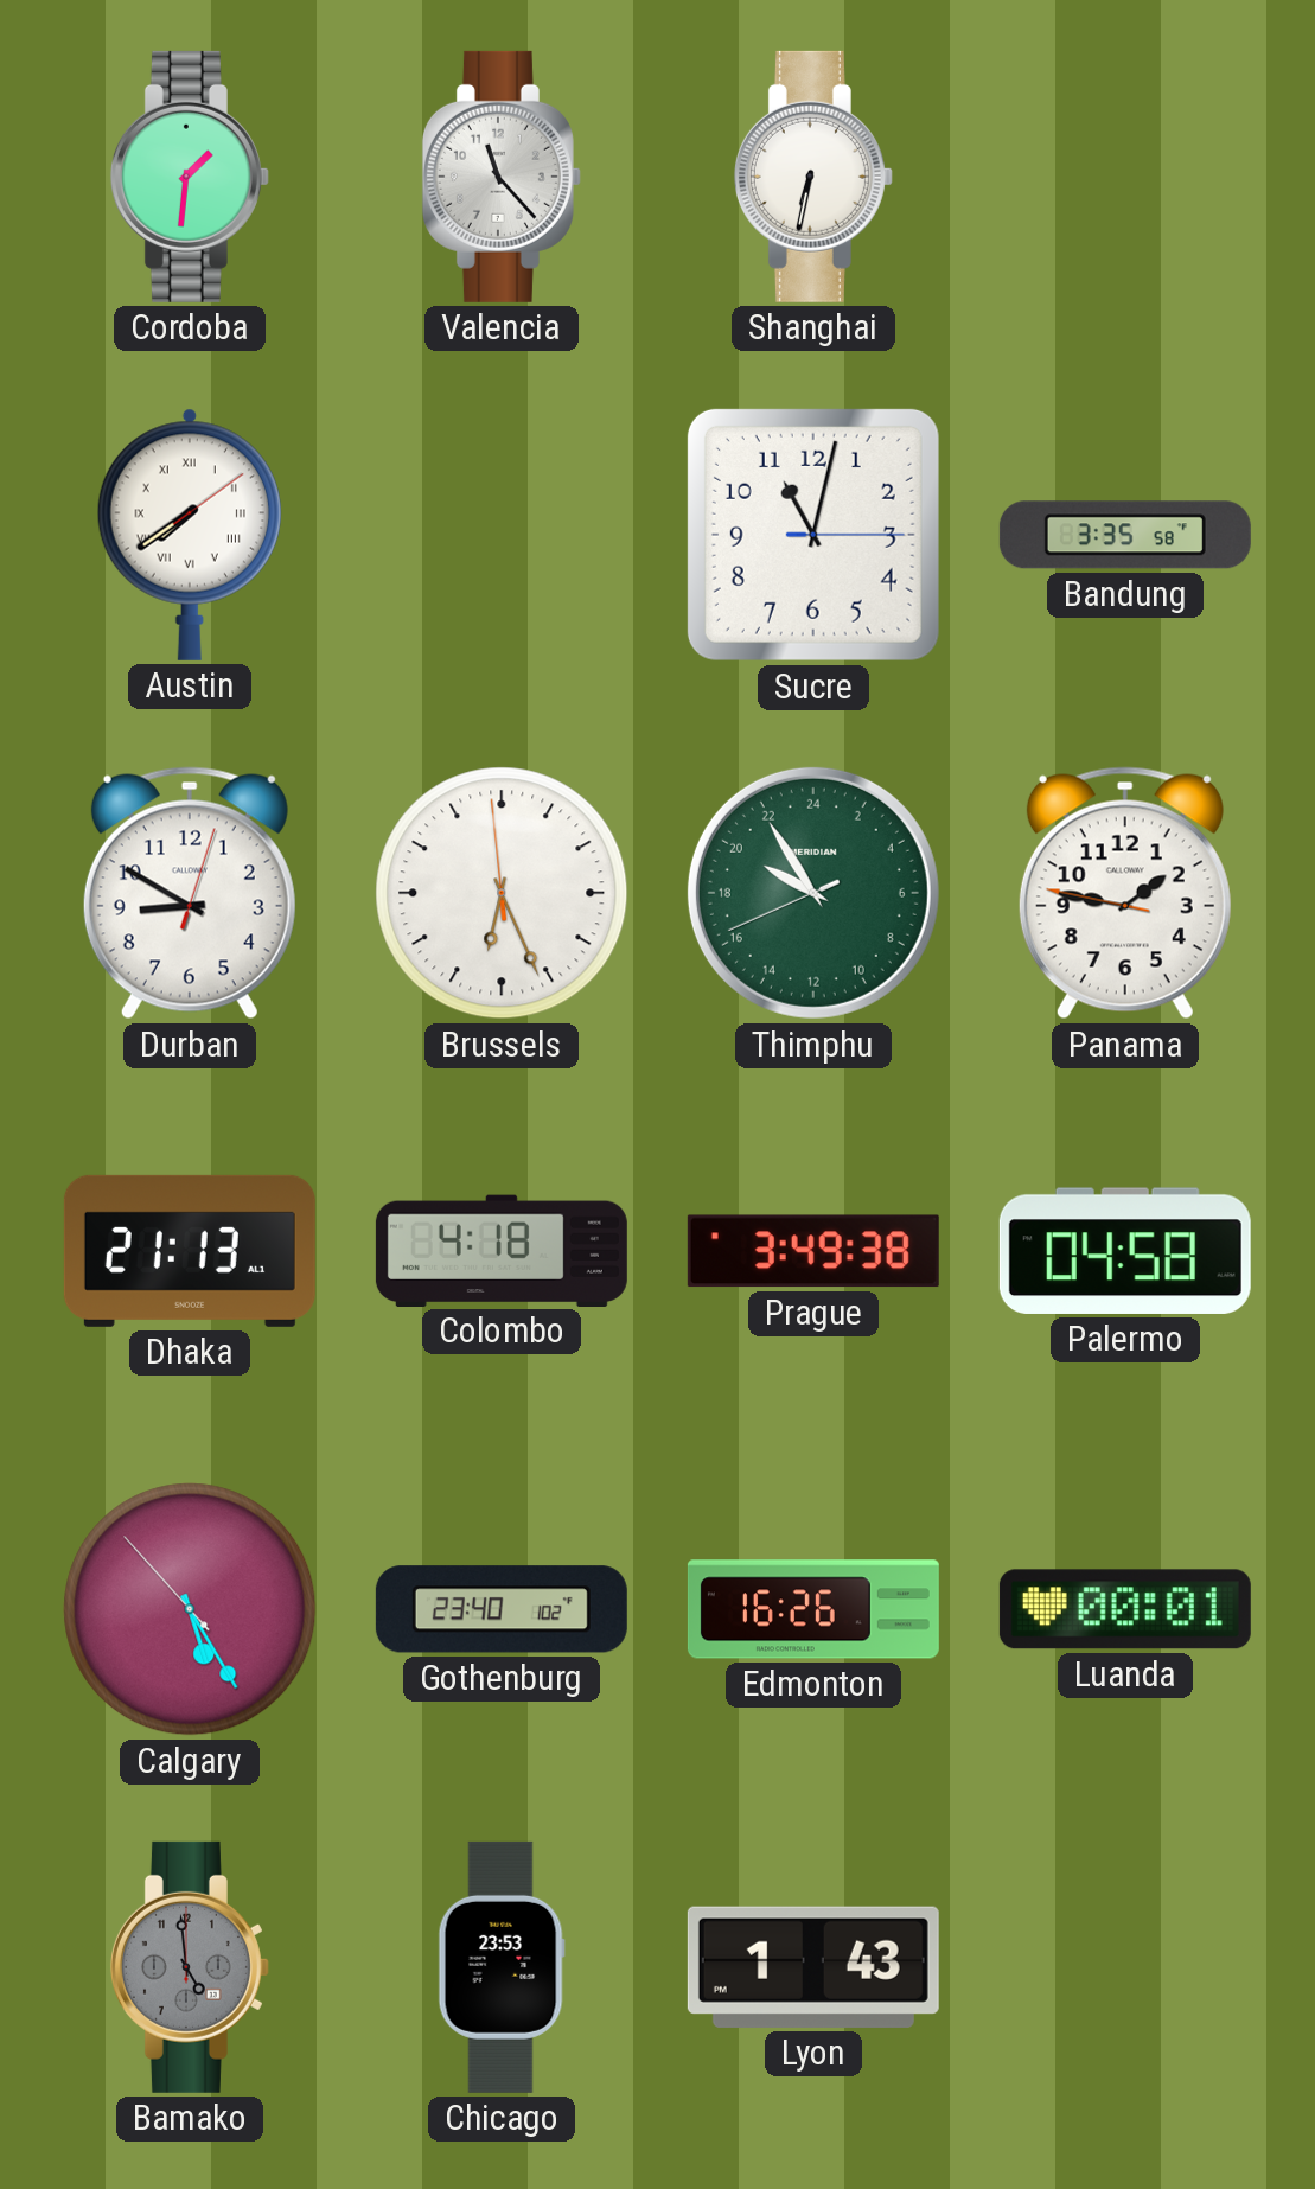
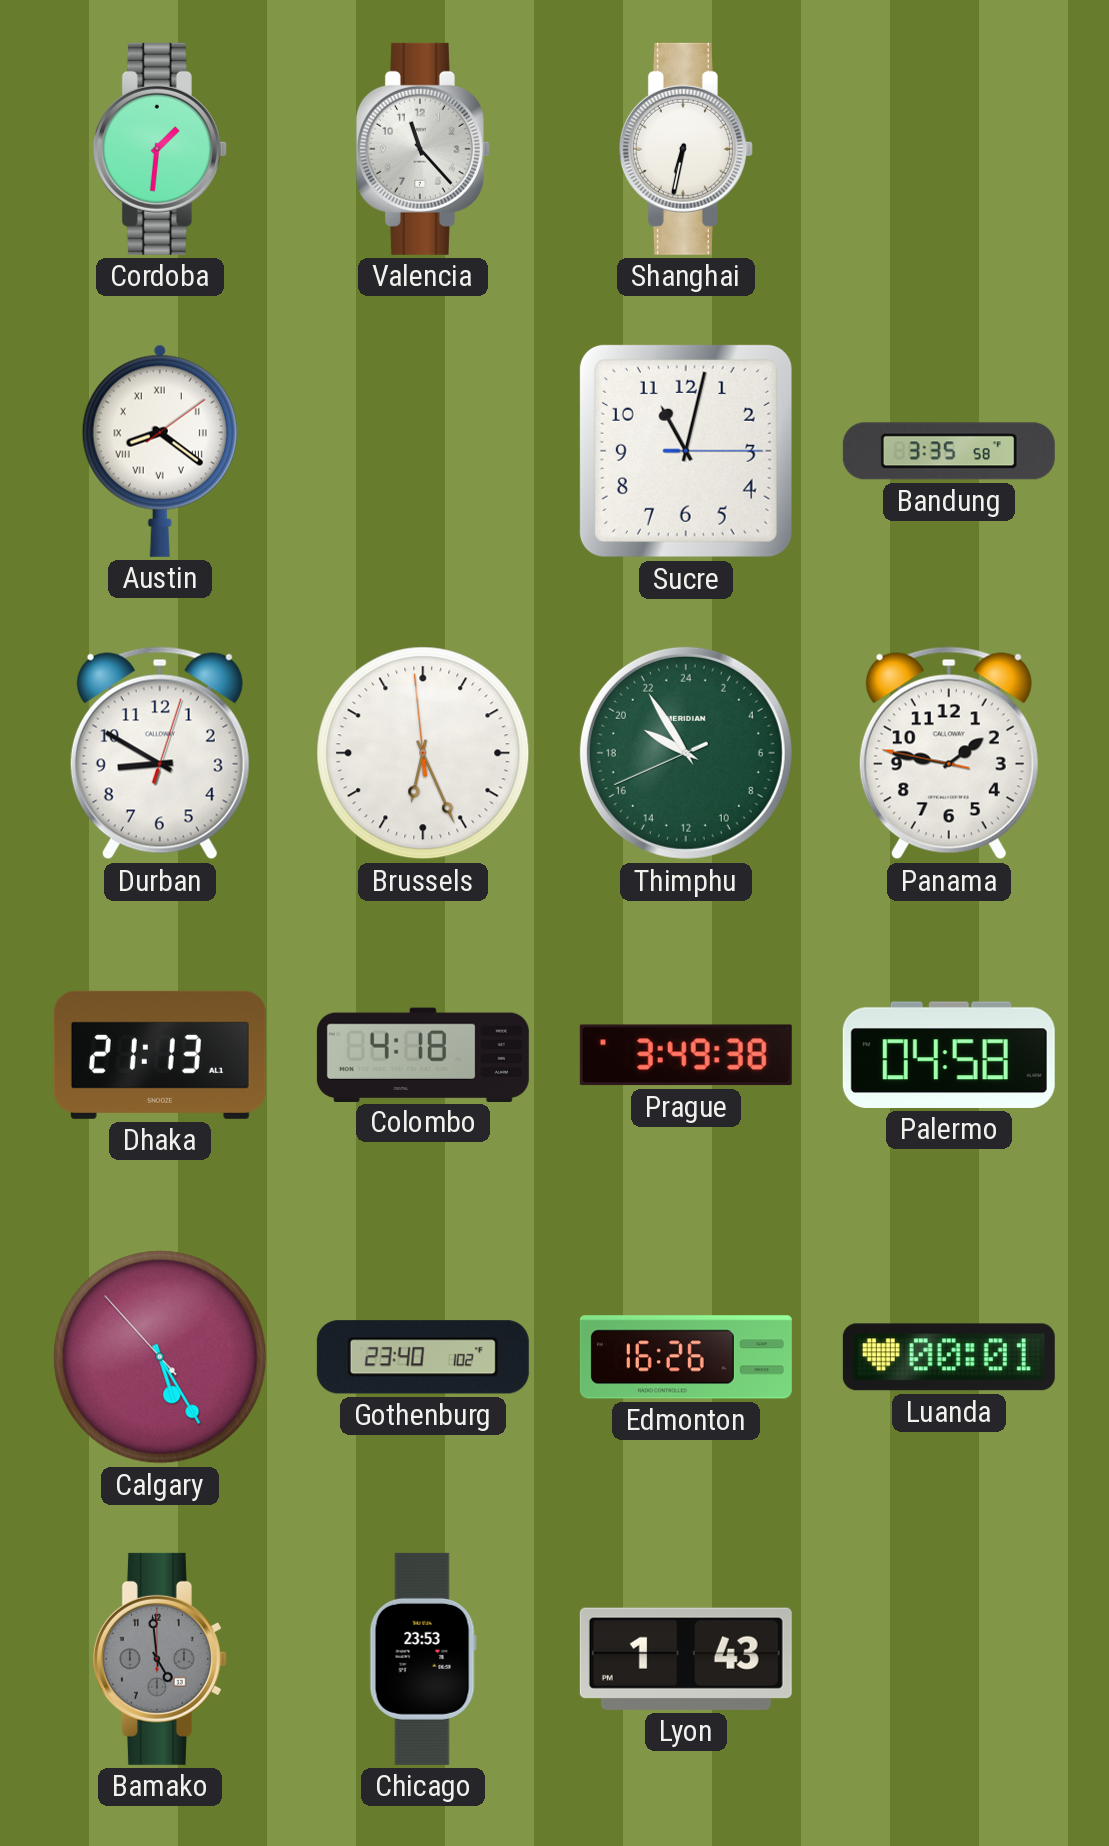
Austin: 7:39 -> 8:21
